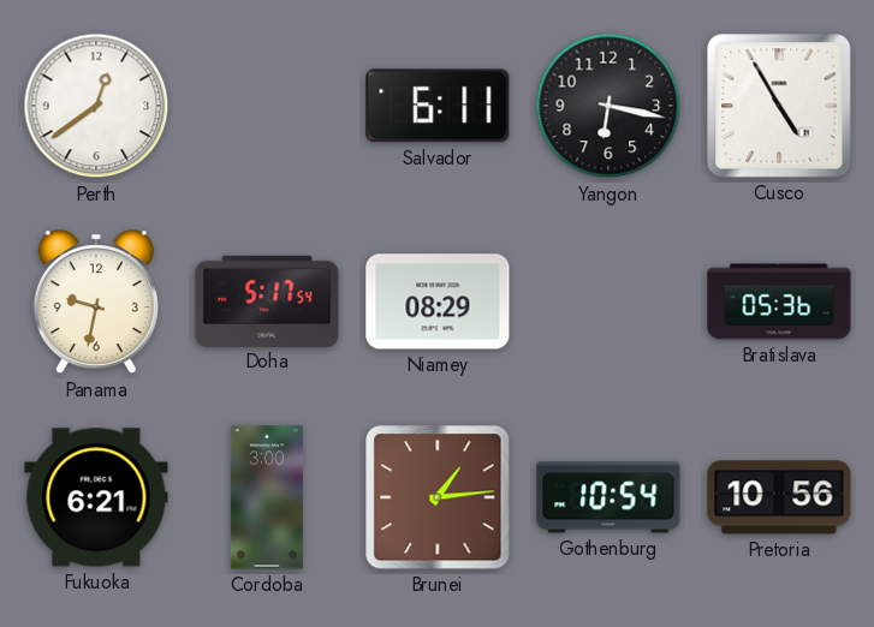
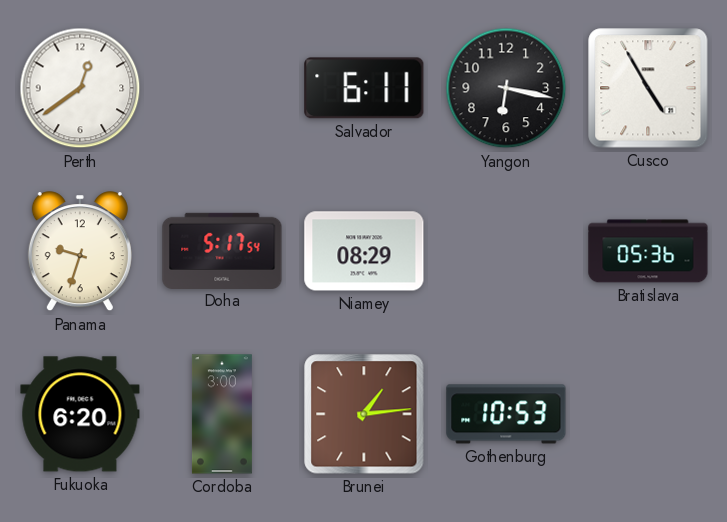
Panama: 9:32 -> 9:33
Fukuoka: 6:21 -> 6:20
Gothenburg: 10:54 -> 10:53
Pretoria: 10:56 -> none
